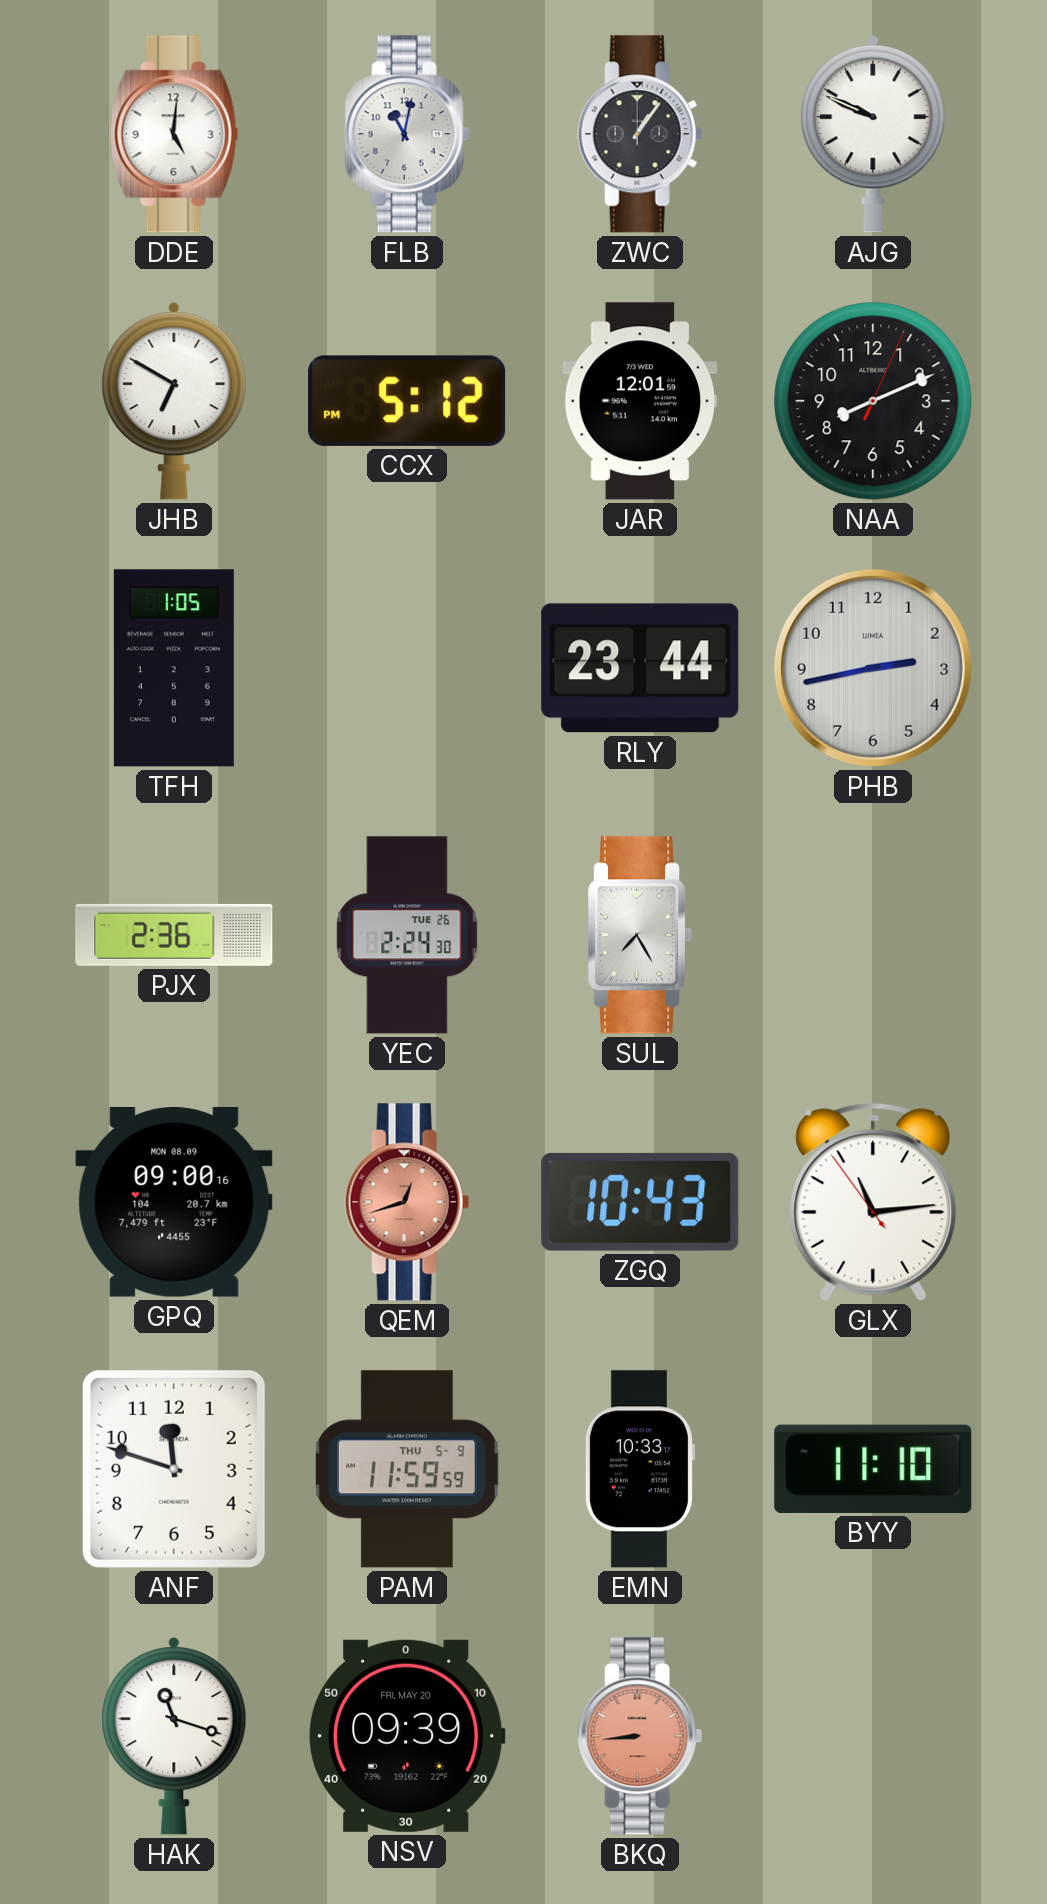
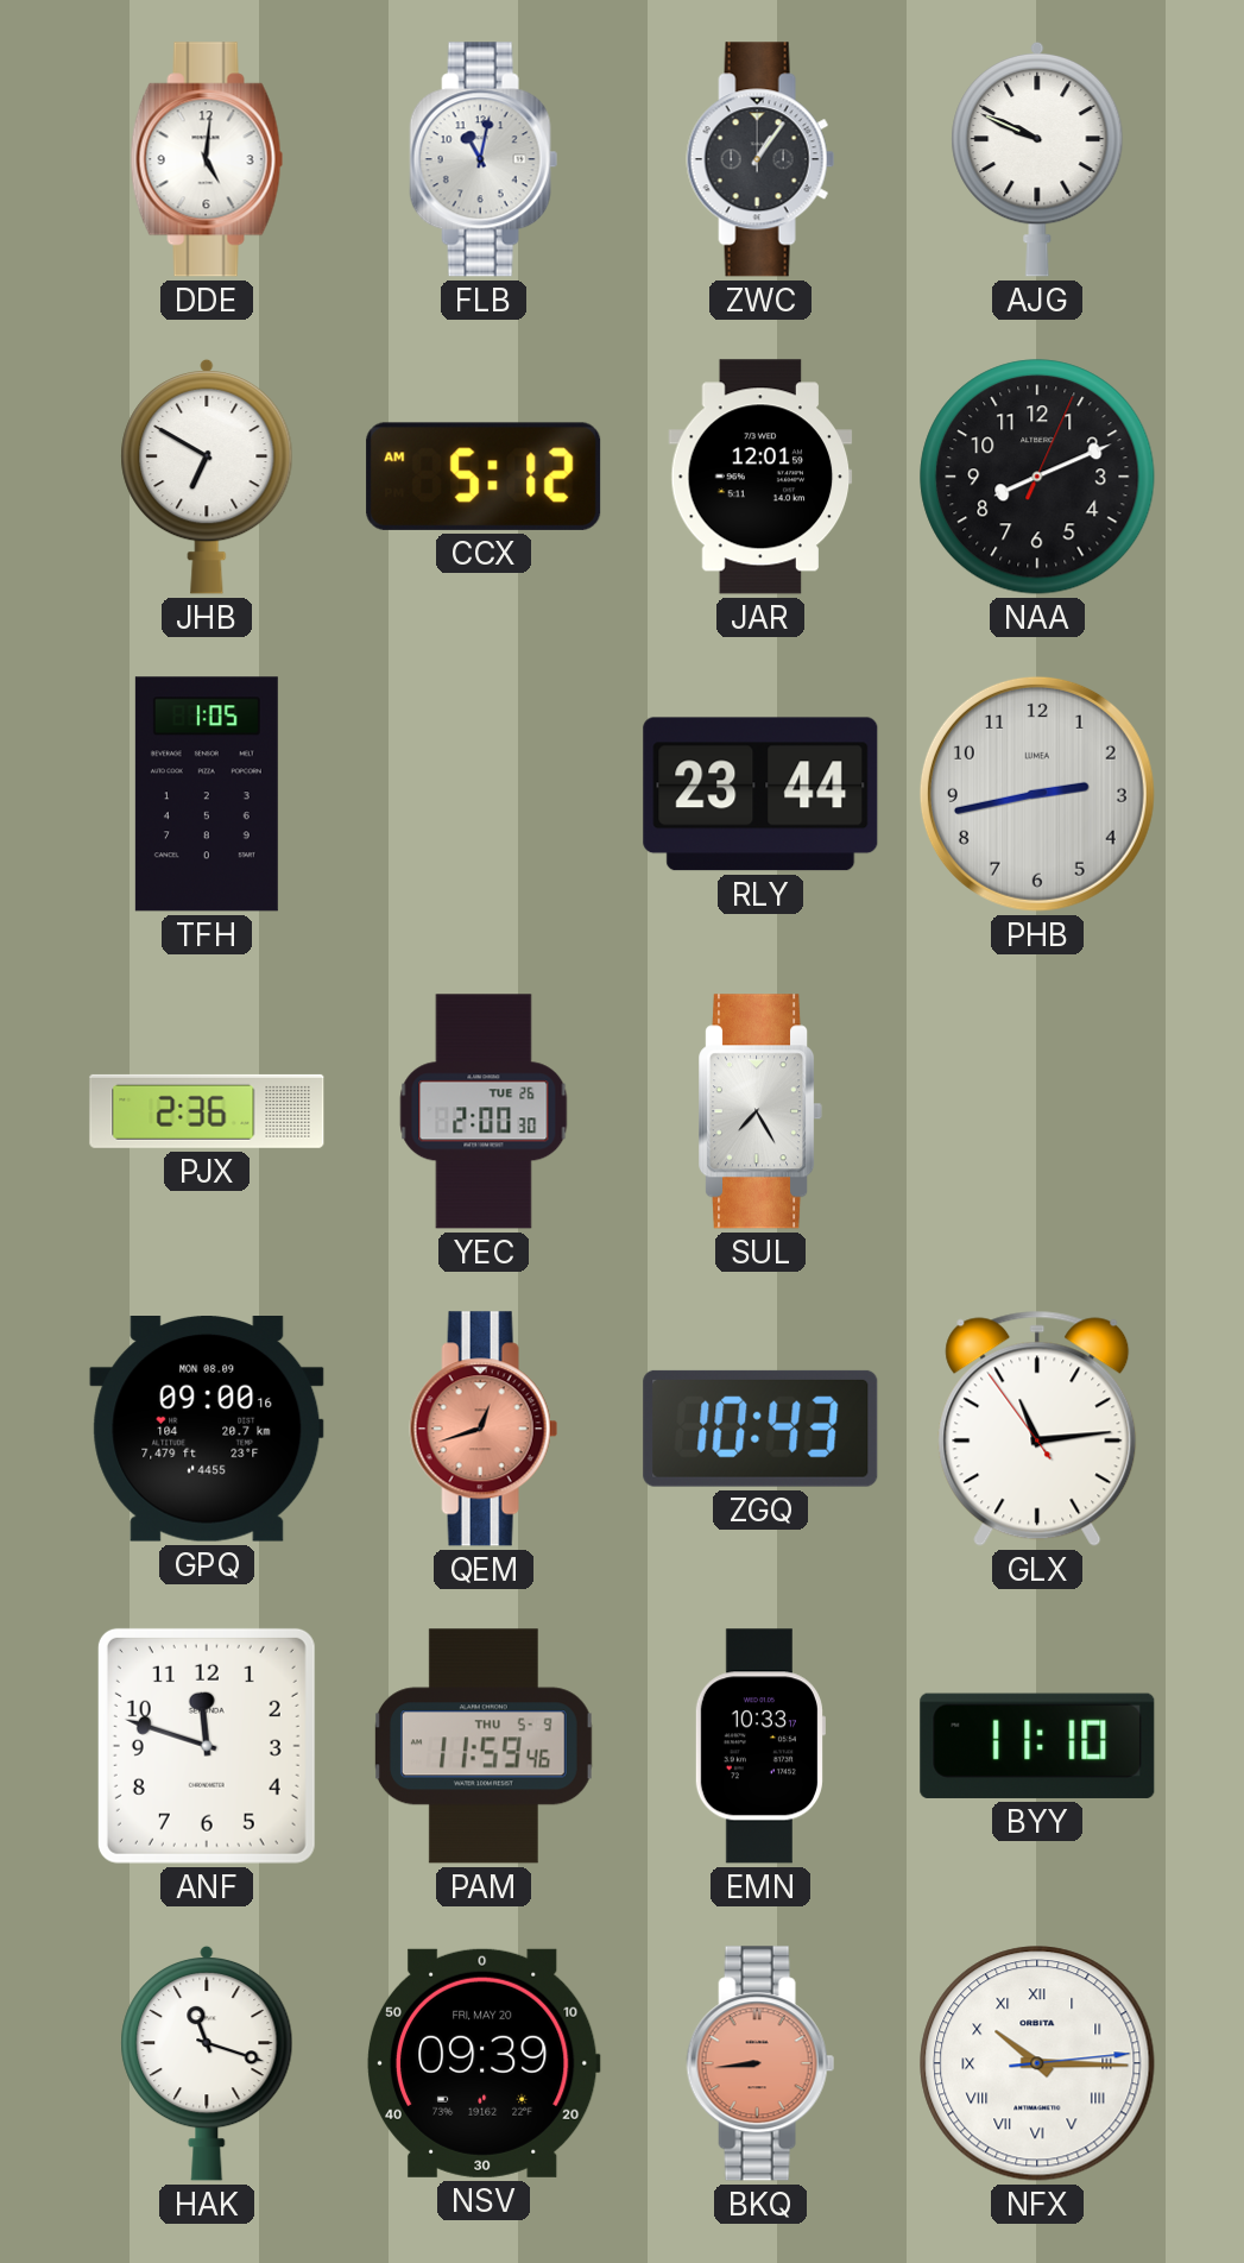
CCX: 5:12 PM -> 5:12 AM
YEC: 2:24 -> 2:00
PAM: 11:59:59 -> 11:59:46
NFX: none -> 10:15
